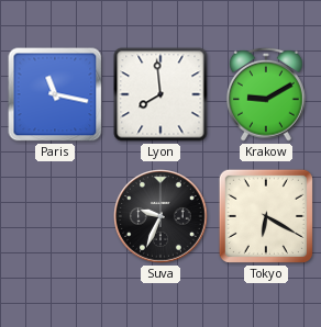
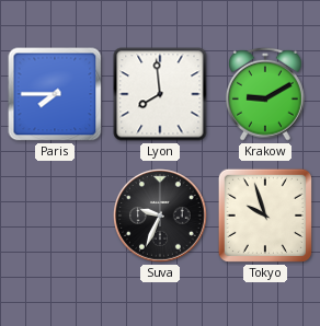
Paris: 11:17 -> 7:45
Tokyo: 6:20 -> 9:57
